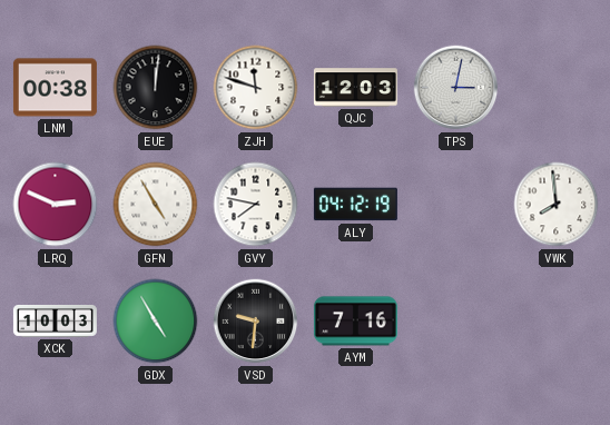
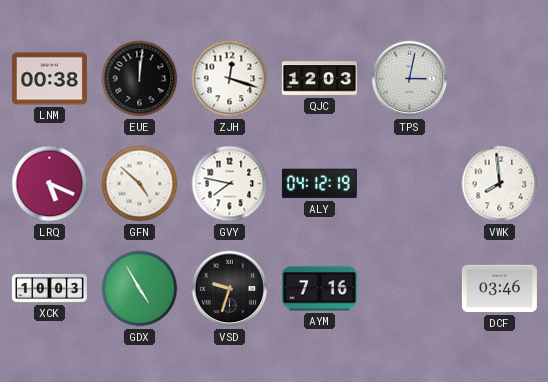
ZJH: 11:48 -> 12:18
LRQ: 2:49 -> 5:19
GFN: 4:55 -> 4:52
VSD: 9:31 -> 9:33
DCF: none -> 03:46
